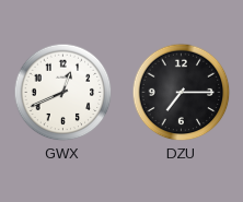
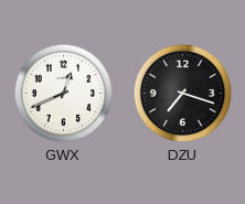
DZU: 7:15 -> 7:18
